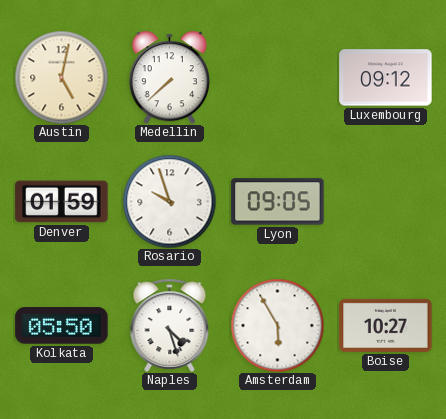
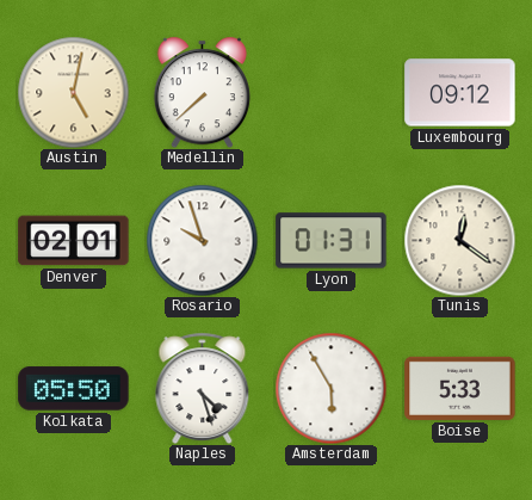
Denver: 01:59 -> 02:01
Lyon: 09:05 -> 01:31
Tunis: none -> 12:21
Boise: 10:27 -> 5:33
